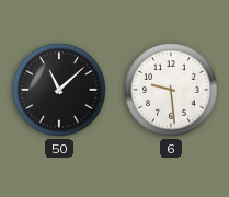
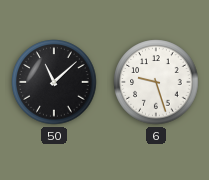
6: 9:29 -> 9:27
